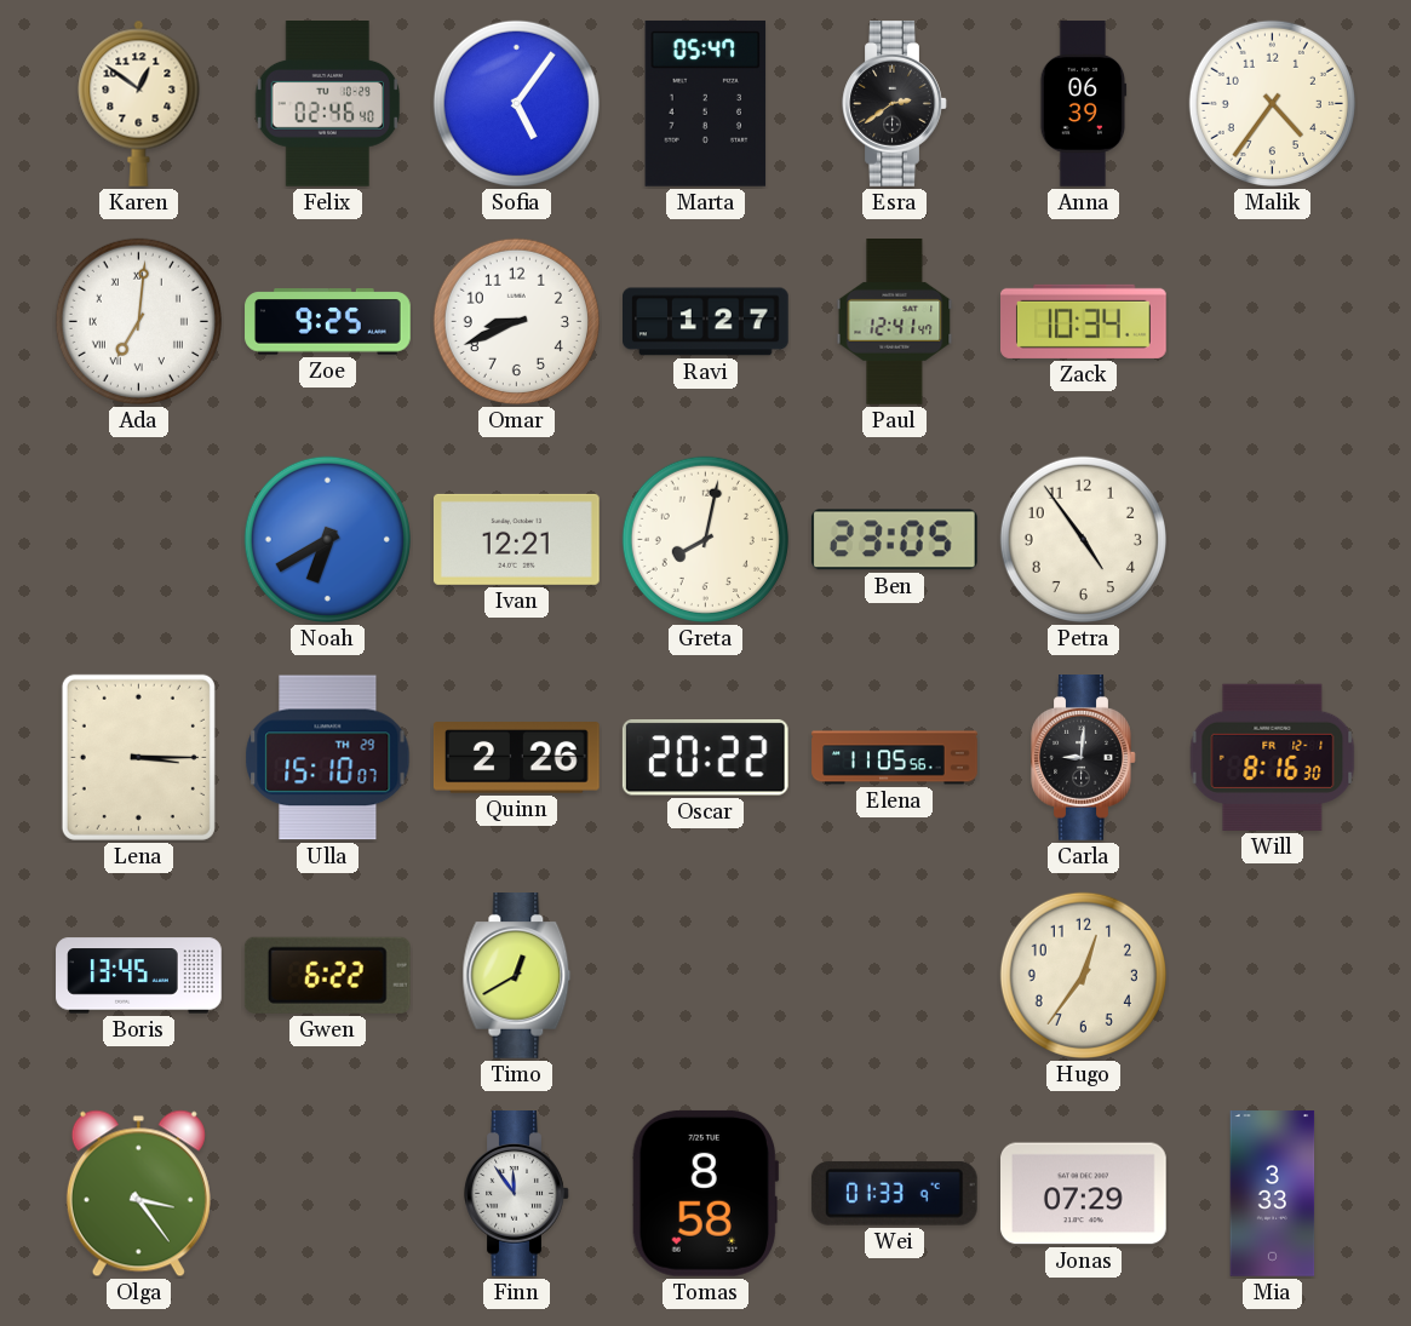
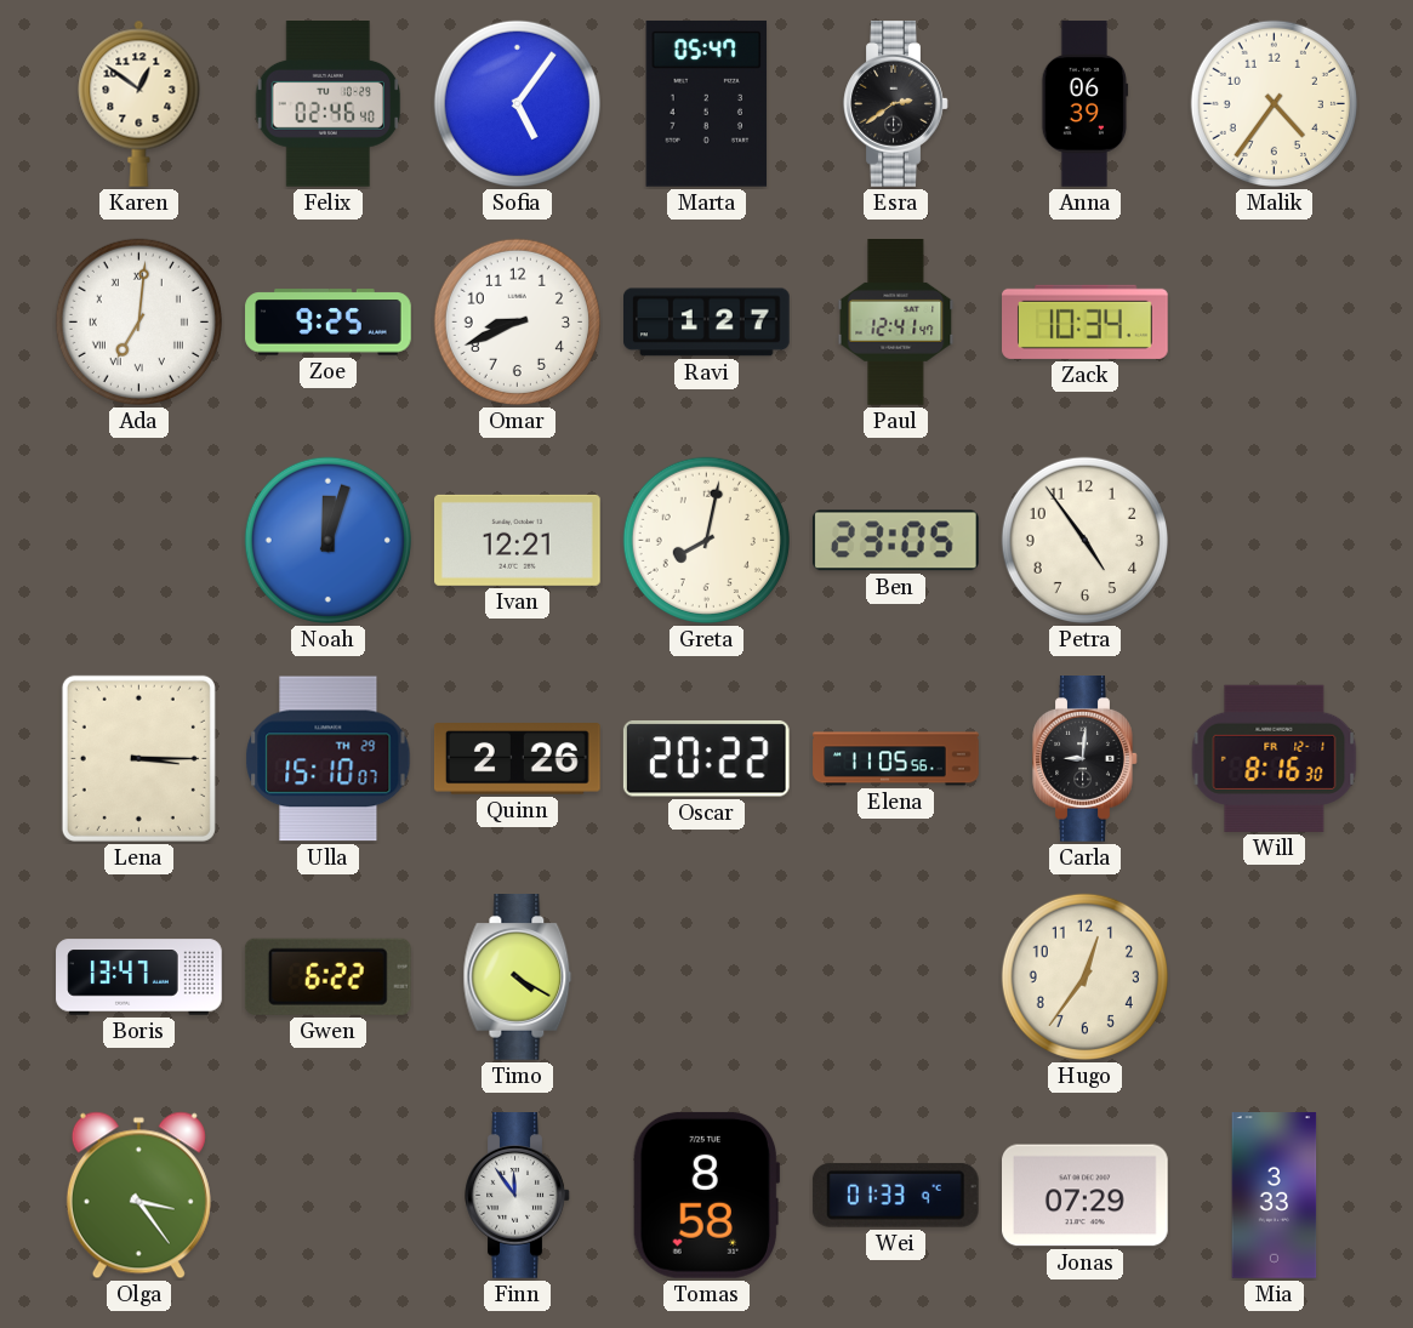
Noah: 6:40 -> 12:03
Boris: 13:45 -> 13:47
Timo: 12:40 -> 4:20
